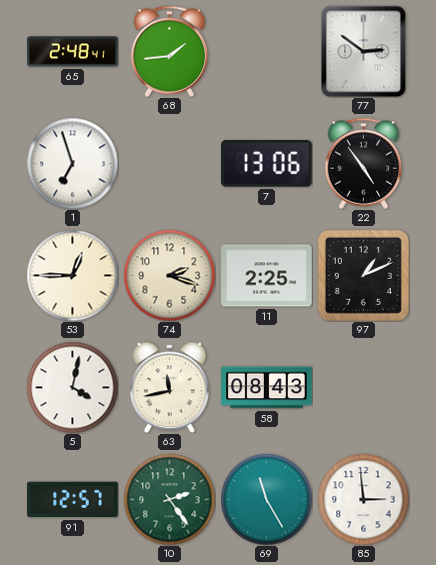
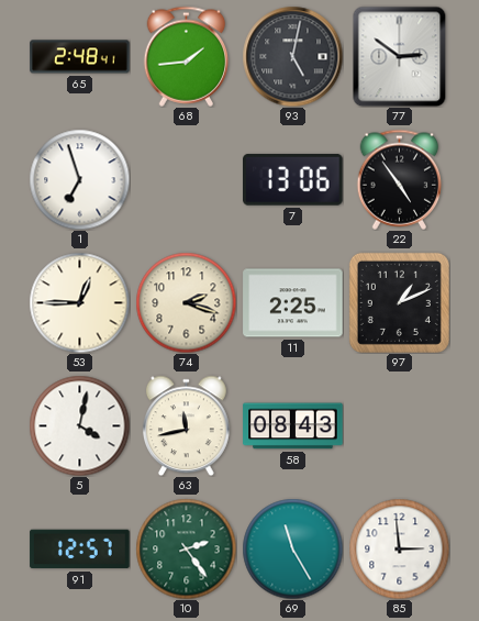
93: none -> 5:02
